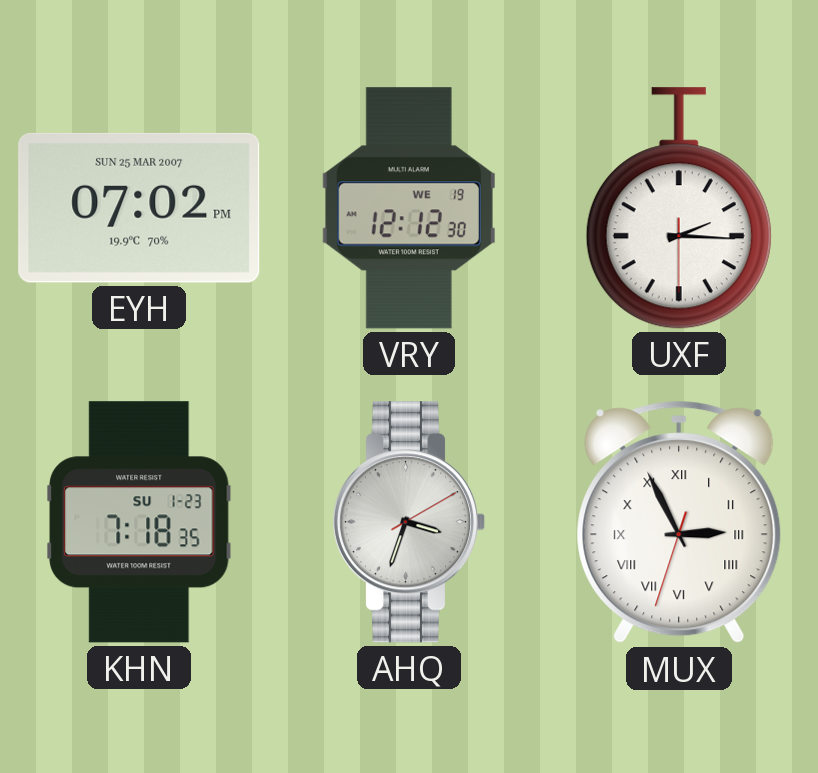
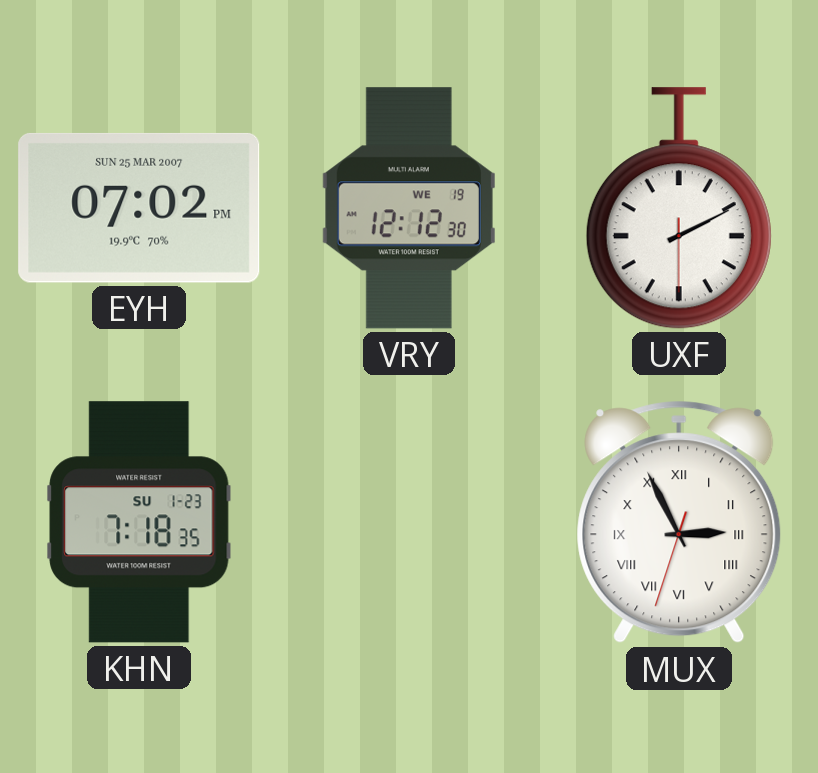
UXF: 2:15 -> 2:10
AHQ: 3:33 -> none
